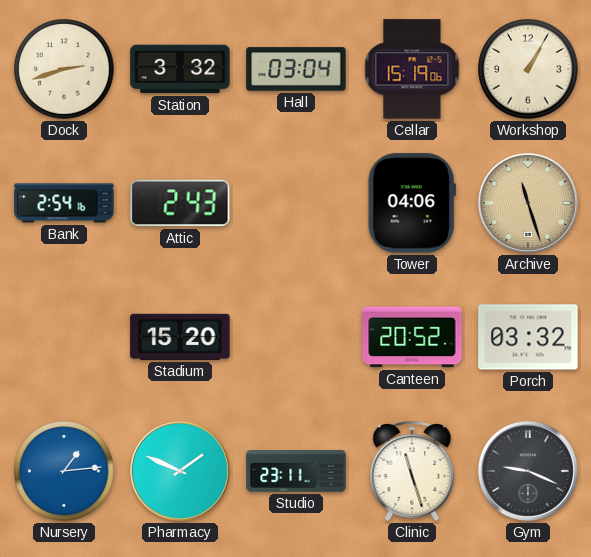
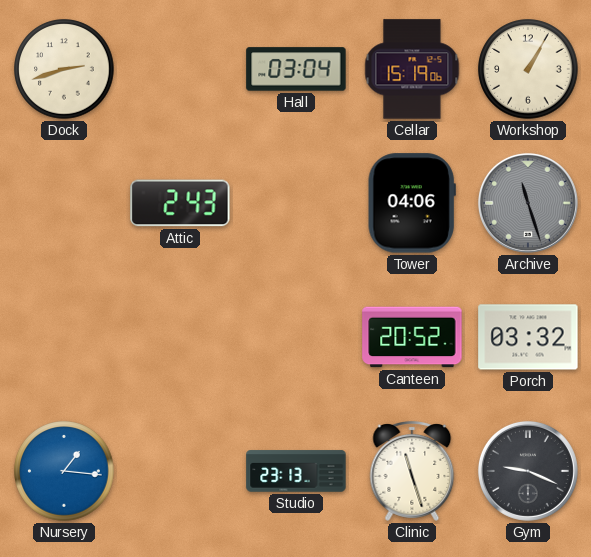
Station: 3:32 -> none
Bank: 2:54 -> none
Archive dial: champagne -> grey
Stadium: 15:20 -> none
Nursery: 1:14 -> 1:16
Pharmacy: 1:49 -> none
Studio: 23:11 -> 23:13
